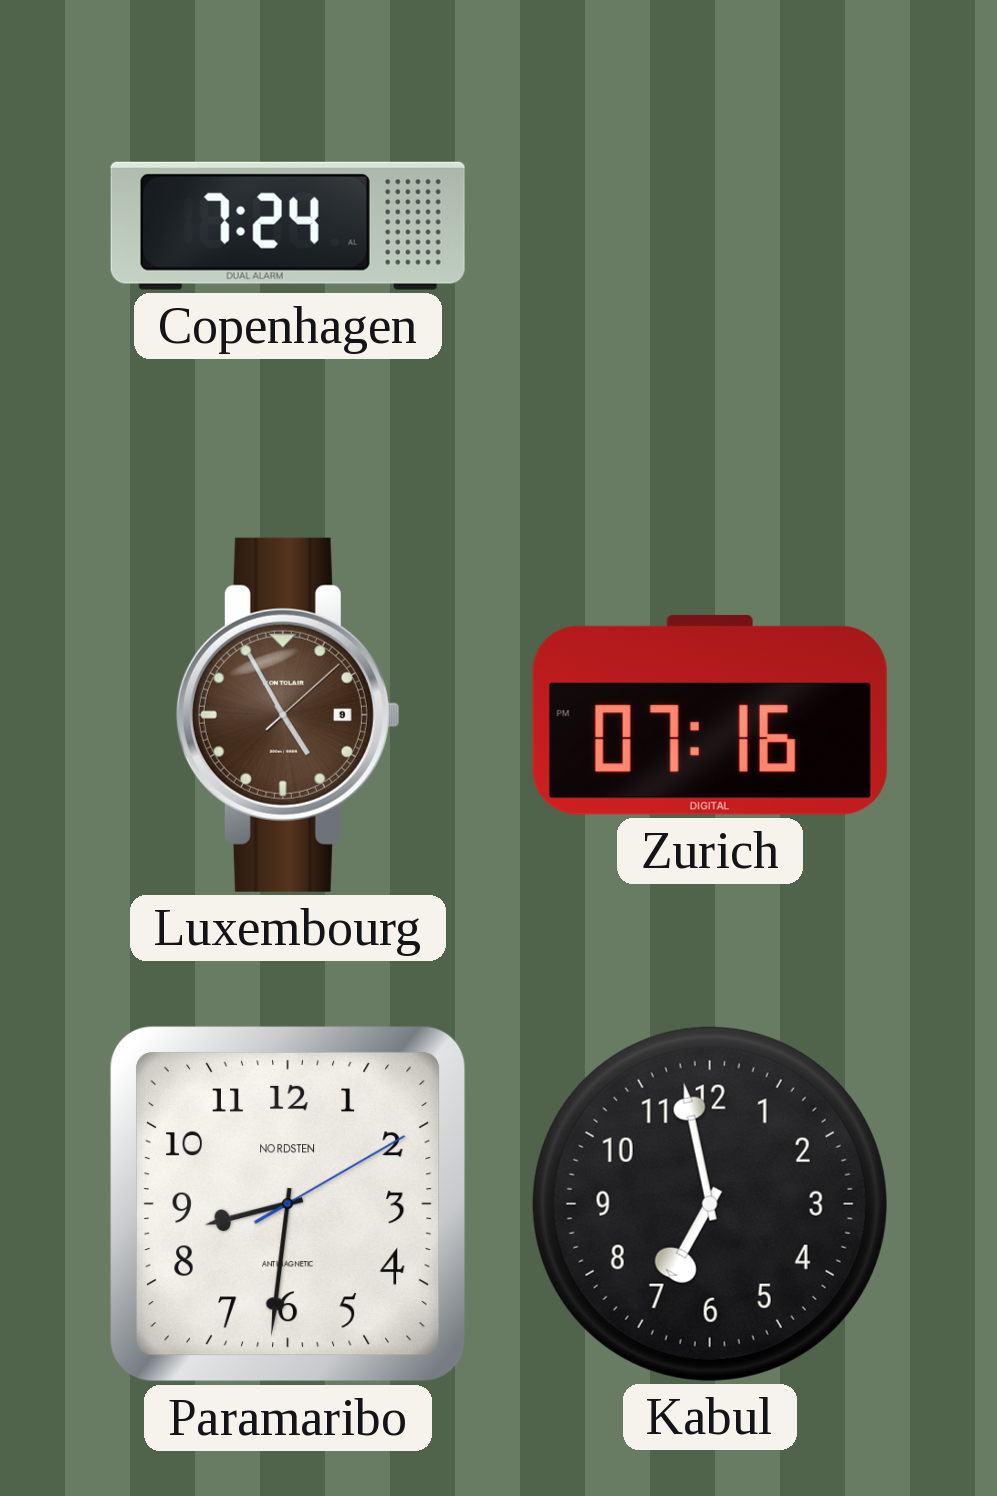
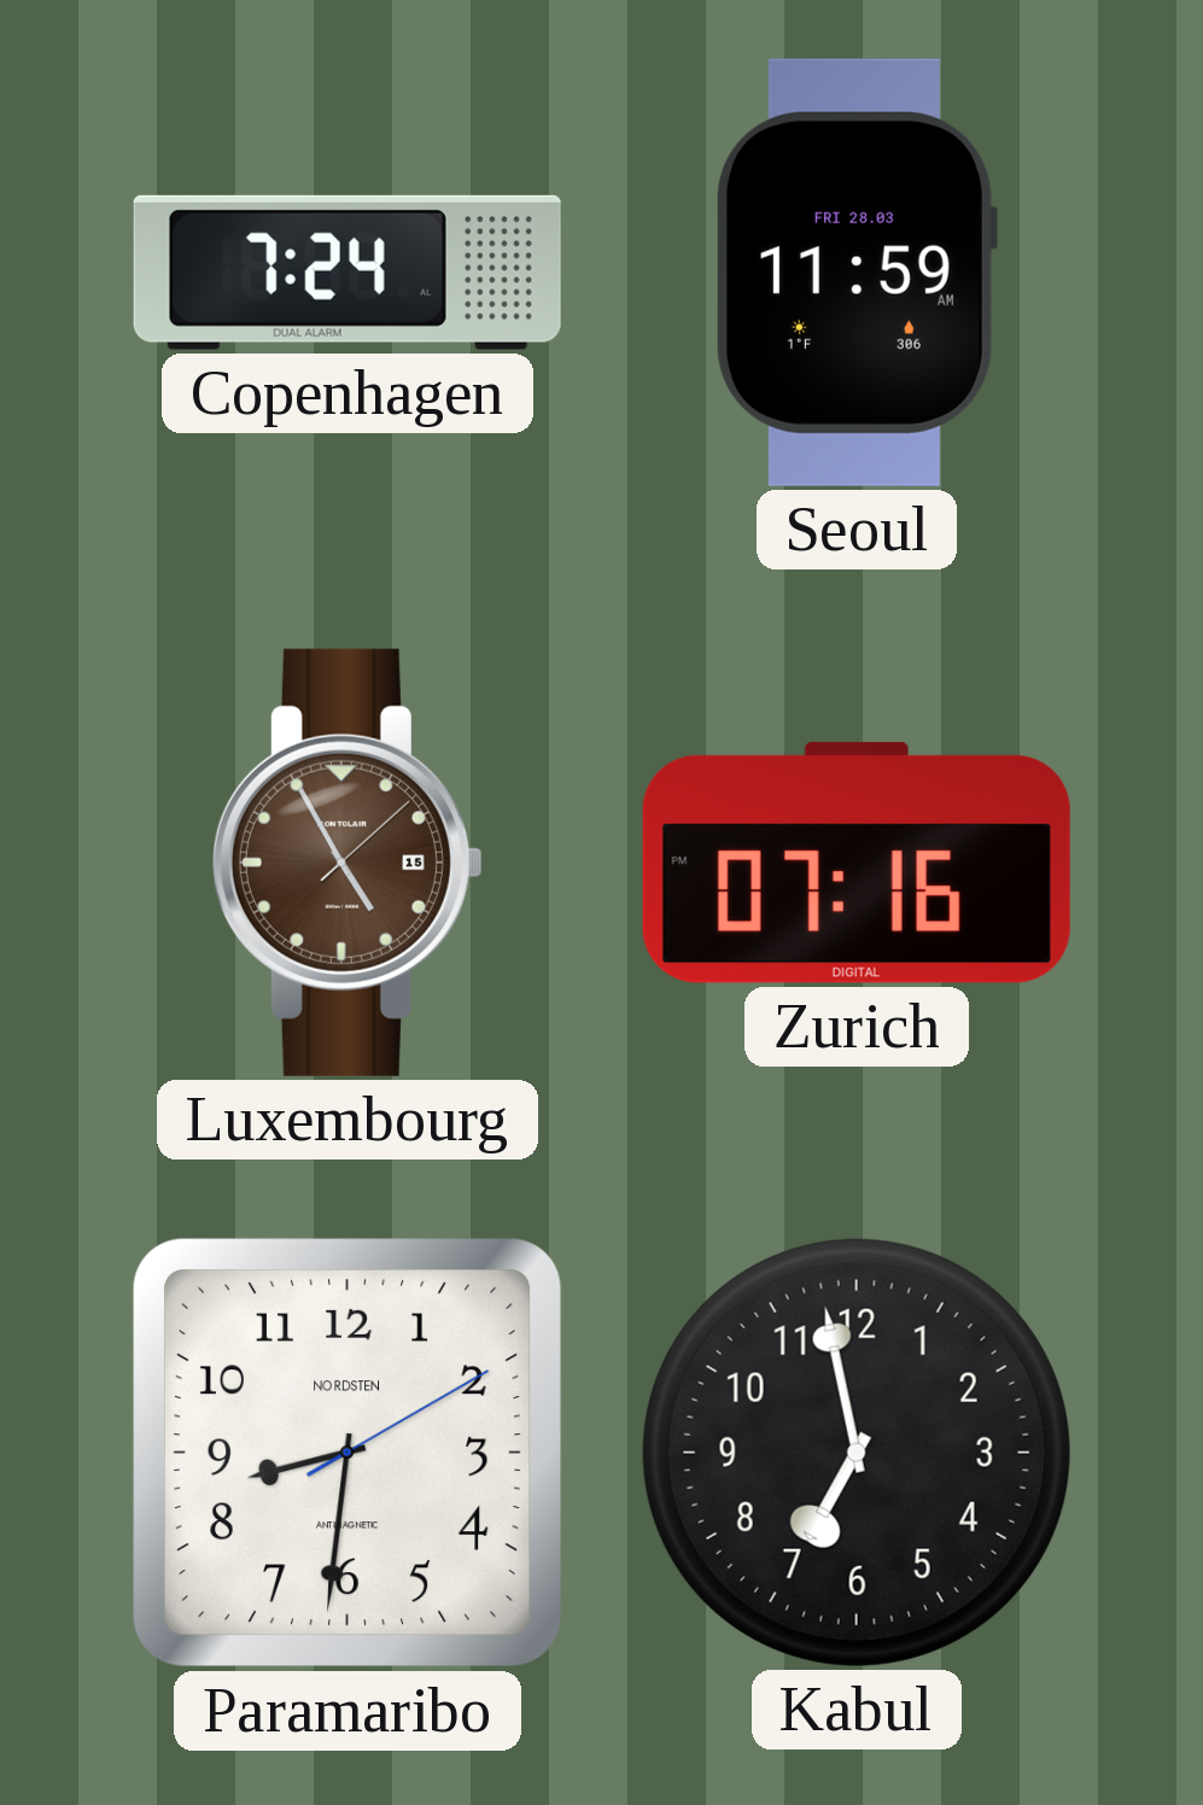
Seoul: none -> 11:59
Luxembourg date: 9 -> 15
